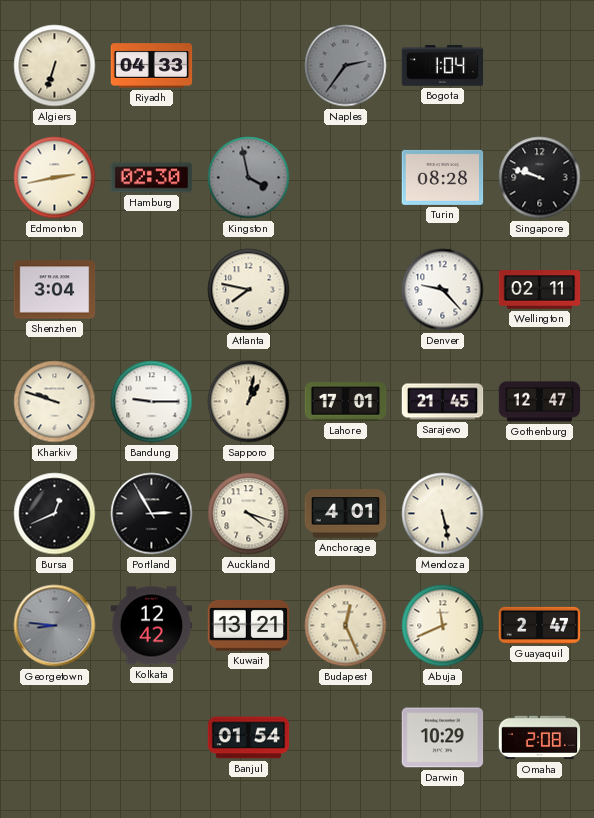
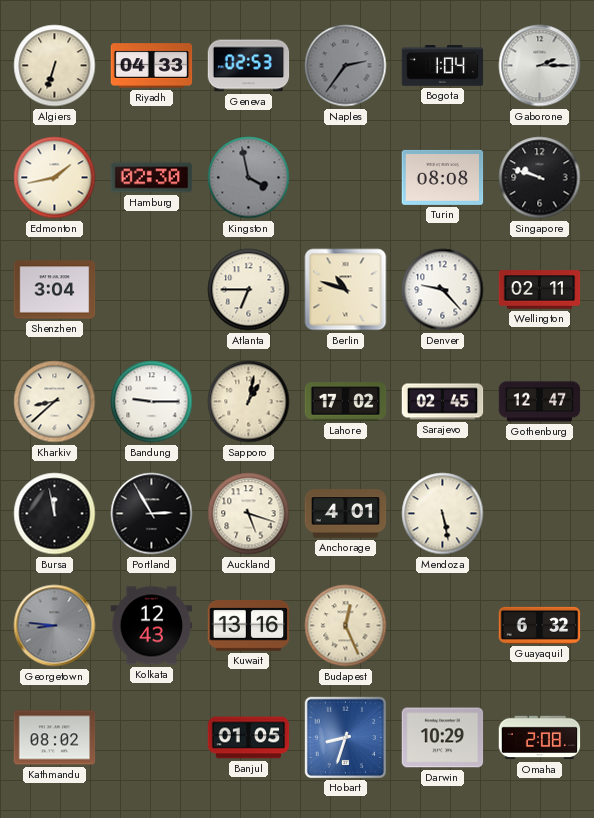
Geneva: none -> 02:53
Gaborone: none -> 2:15
Edmonton: 2:43 -> 1:43
Turin: 08:28 -> 08:08
Atlanta: 7:47 -> 6:45
Berlin: none -> 10:48
Kharkiv: 9:48 -> 8:38
Lahore: 17:01 -> 17:02
Sarajevo: 21:45 -> 02:45
Bursa: 12:41 -> 11:58
Auckland: 4:18 -> 5:18
Kolkata: 12:42 -> 12:43
Kuwait: 13:21 -> 13:16
Abuja: 11:41 -> none
Guayaquil: 2:47 -> 6:32
Kathmandu: none -> 08:02
Banjul: 01:54 -> 01:05
Hobart: none -> 8:33
